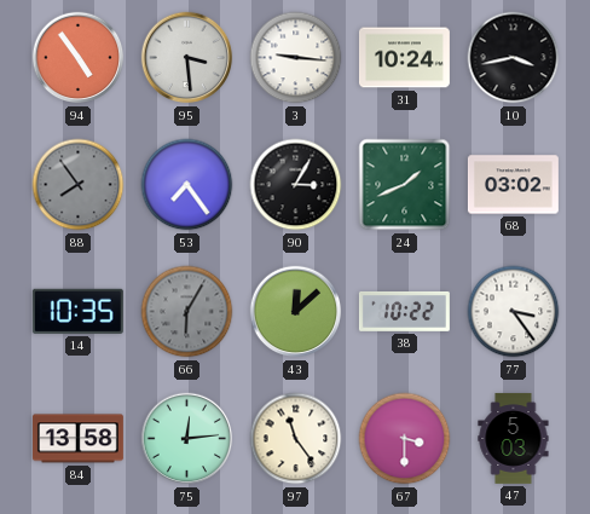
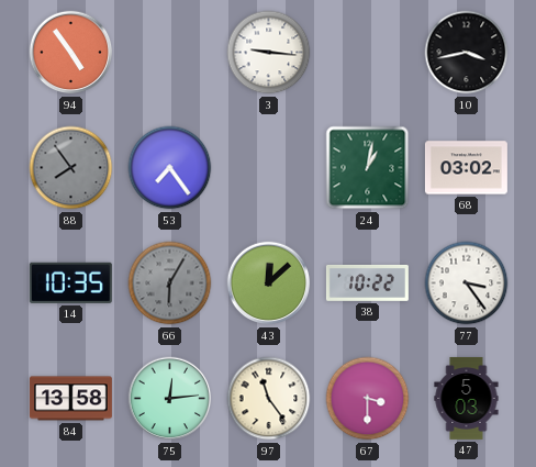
95: 3:29 -> none
31: 10:24 -> none
90: 3:05 -> none
24: 1:41 -> 1:02
